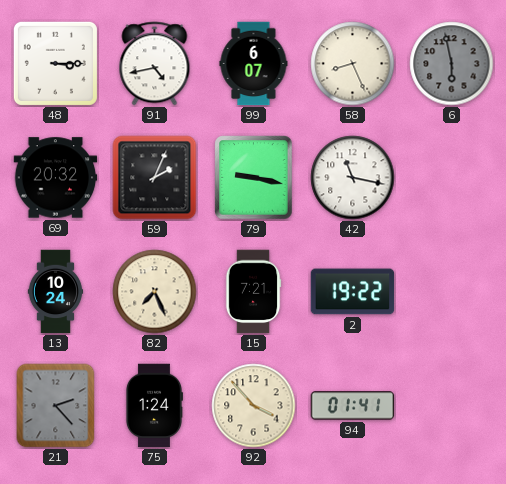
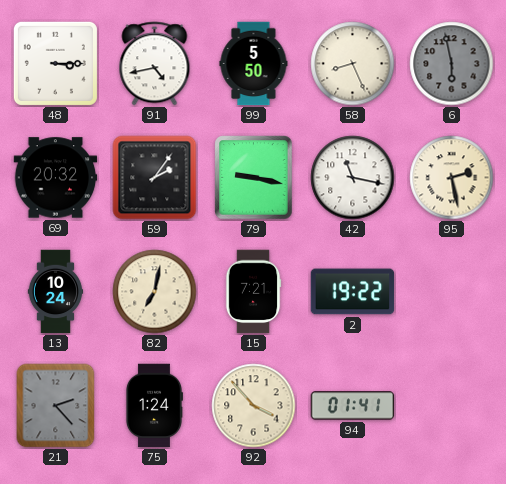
99: 6:07 -> 5:50
59: 2:04 -> 2:06
95: none -> 2:28
82: 7:26 -> 7:02
